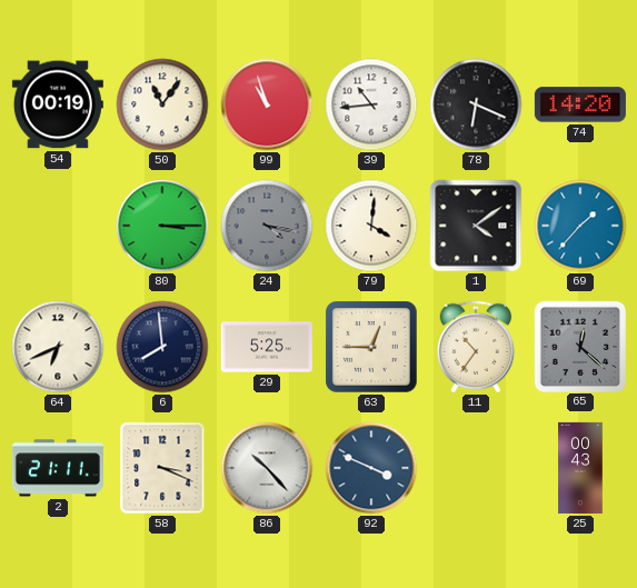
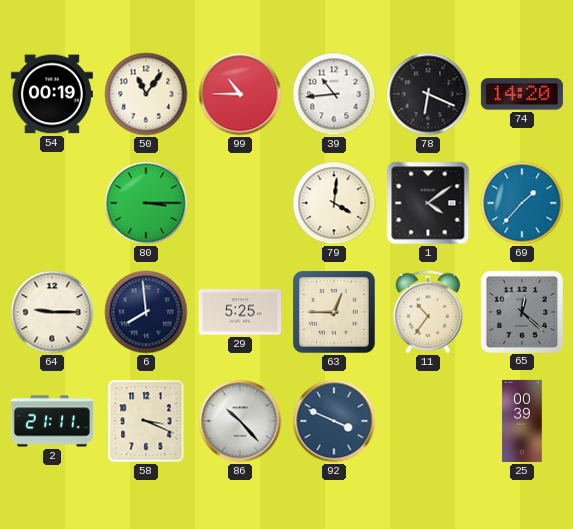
99: 10:57 -> 10:45
24: 4:17 -> none
64: 6:41 -> 9:15
25: 00:43 -> 00:39
